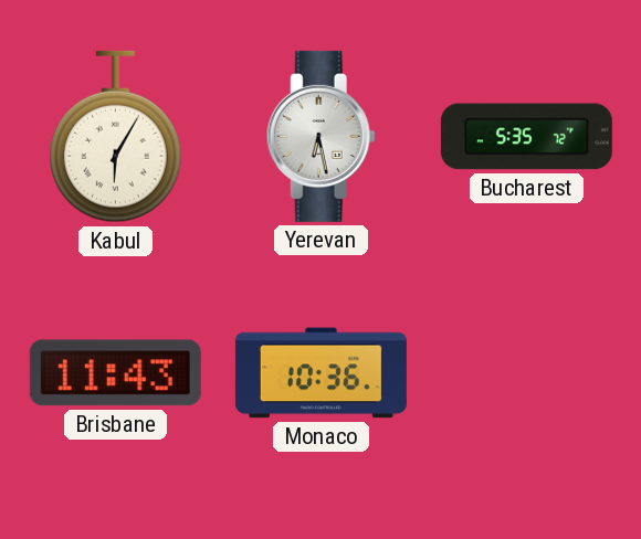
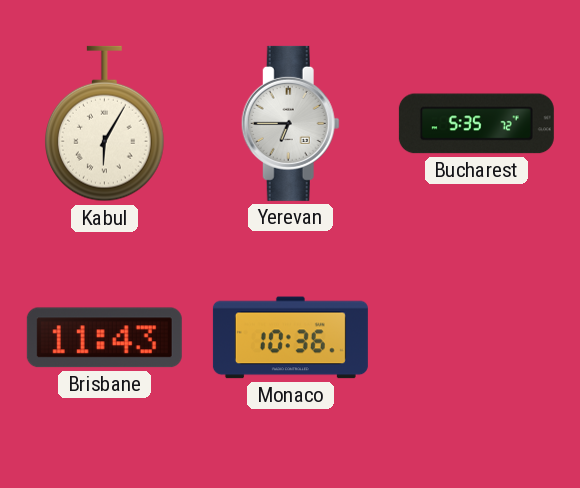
Yerevan: 6:28 -> 6:45
